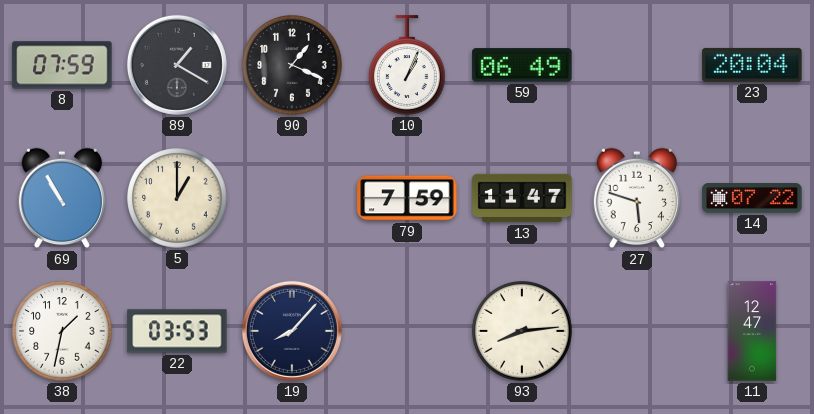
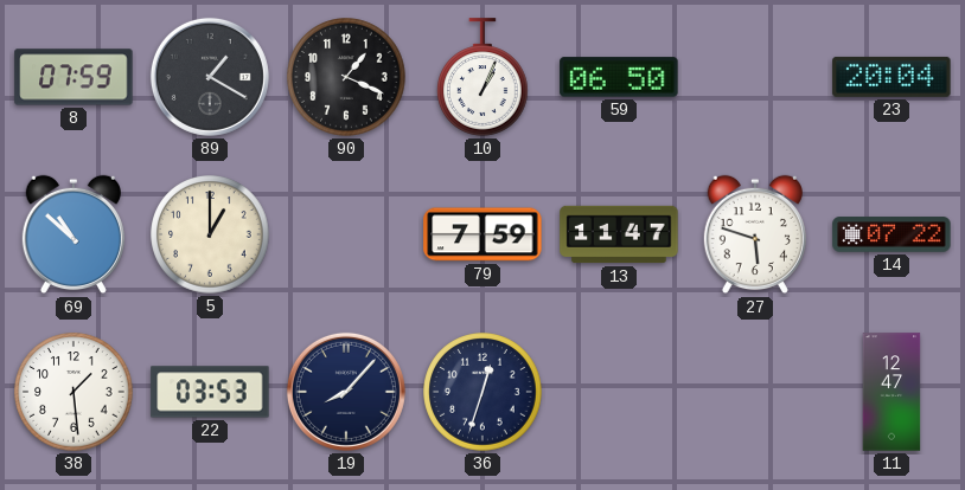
59: 06:49 -> 06:50
69: 10:55 -> 10:52
38: 1:32 -> 1:29
36: none -> 12:33
93: 8:14 -> none
